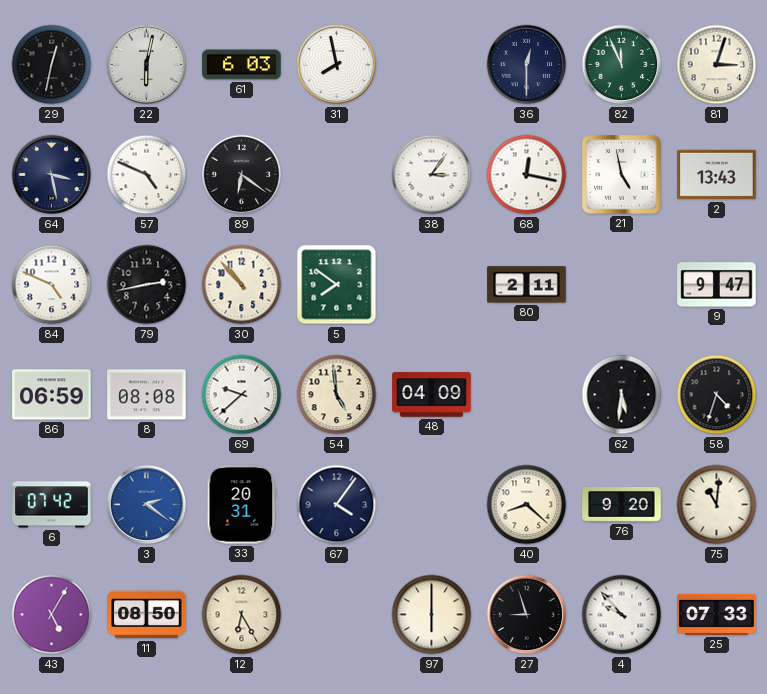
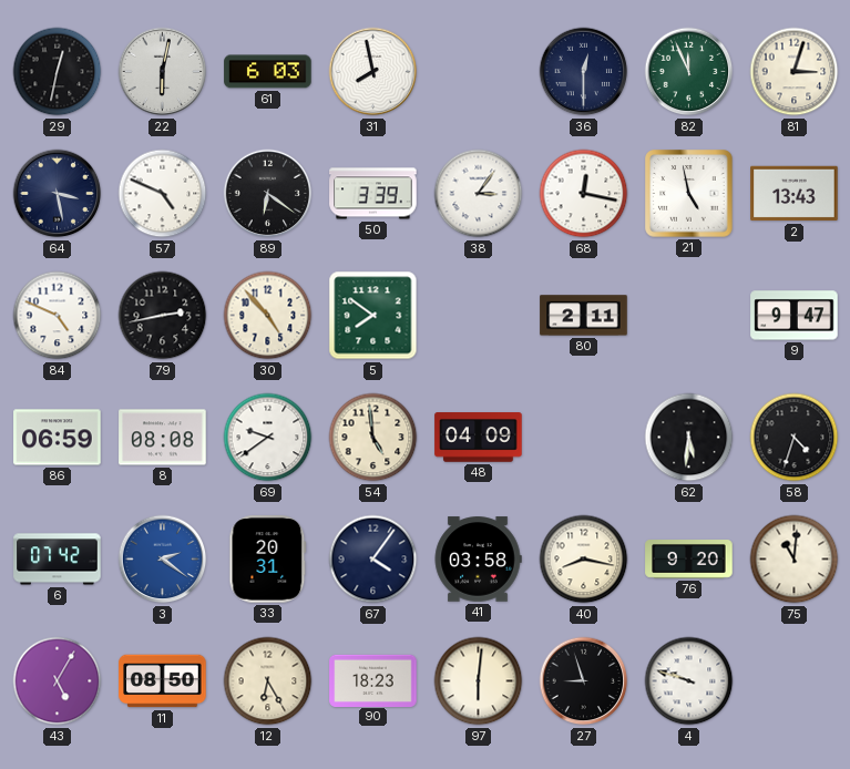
50: none -> 3:39
30: 10:53 -> 4:53
69: 9:38 -> 9:39
41: none -> 03:58
40: 8:22 -> 8:17
90: none -> 18:23
97: 6:00 -> 6:01
4: 9:53 -> 9:48
25: 07:33 -> none
